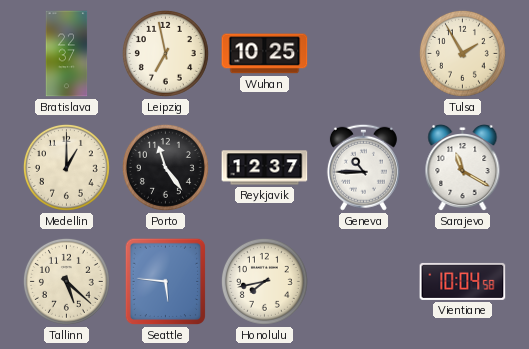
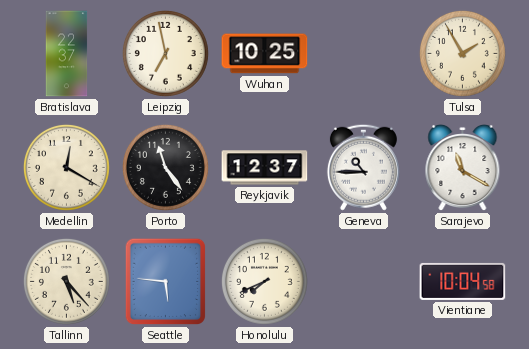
Medellin: 1:00 -> 12:20
Tallinn: 5:22 -> 5:23
Honolulu: 7:43 -> 7:41
